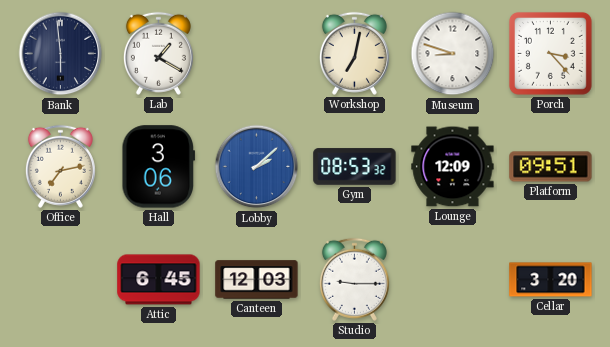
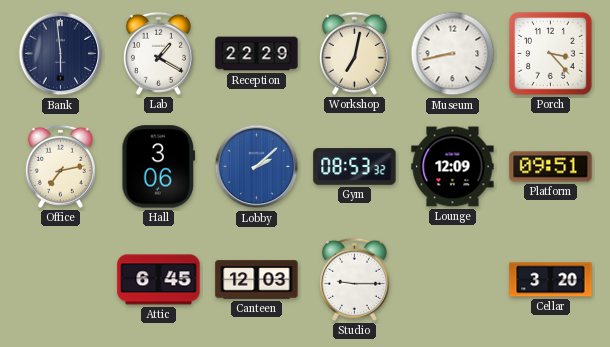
Reception: none -> 22:29
Museum: 8:48 -> 8:43
